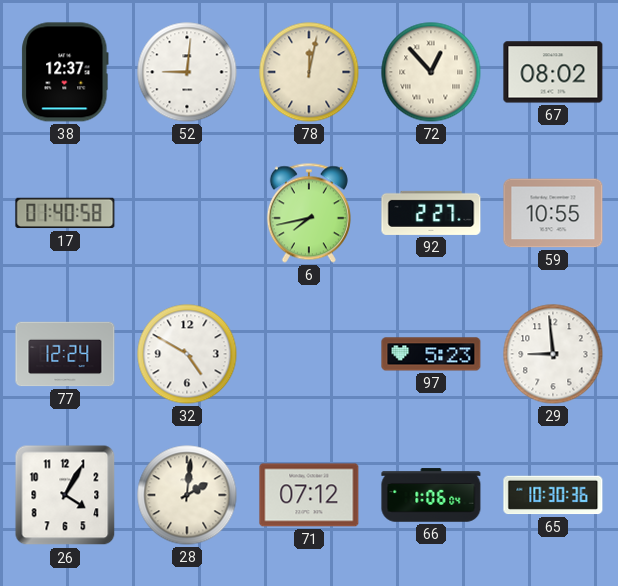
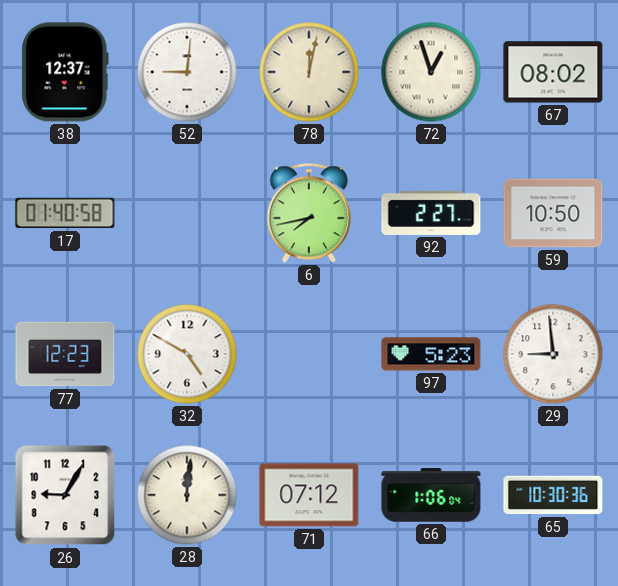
72: 12:53 -> 12:57
59: 10:55 -> 10:50
77: 12:24 -> 12:23
26: 4:05 -> 9:05
28: 2:01 -> 12:01
